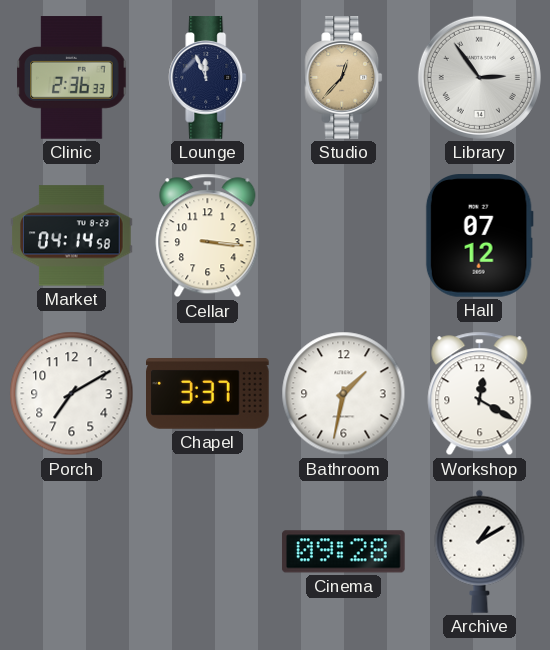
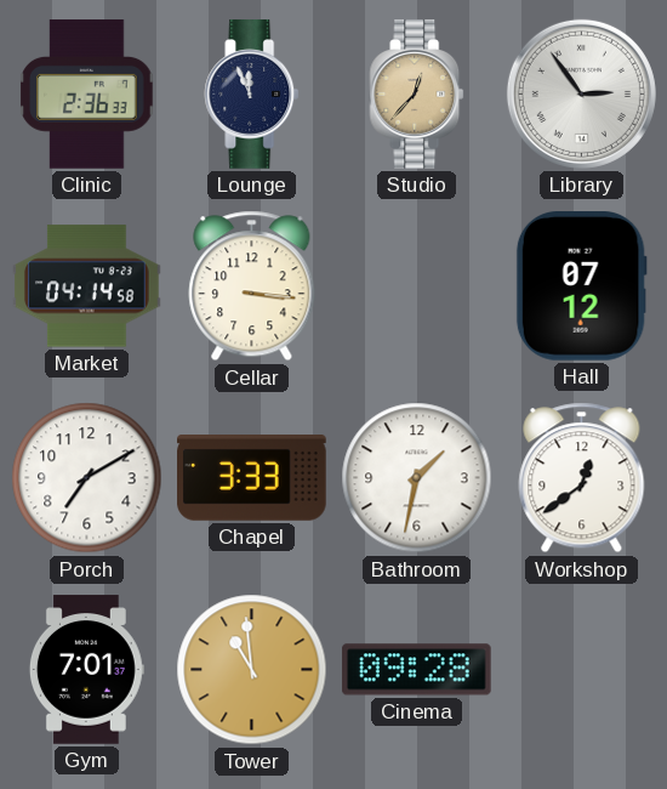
Chapel: 3:37 -> 3:33
Workshop: 12:20 -> 12:39
Gym: none -> 7:01
Tower: none -> 10:59
Archive: 1:10 -> none
